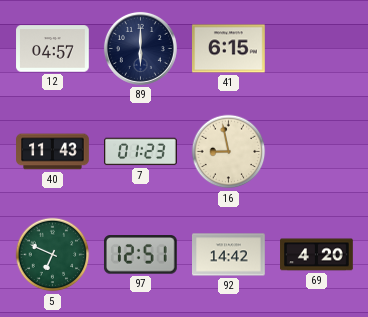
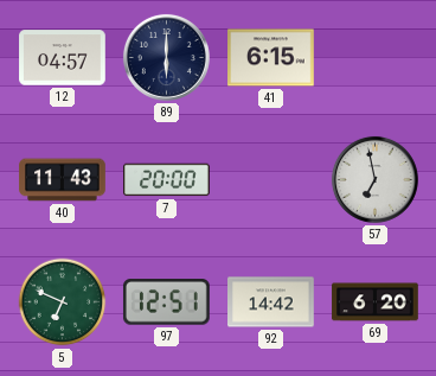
7: 01:23 -> 20:00
16: 8:58 -> none
57: none -> 6:58
69: 4:20 -> 6:20
